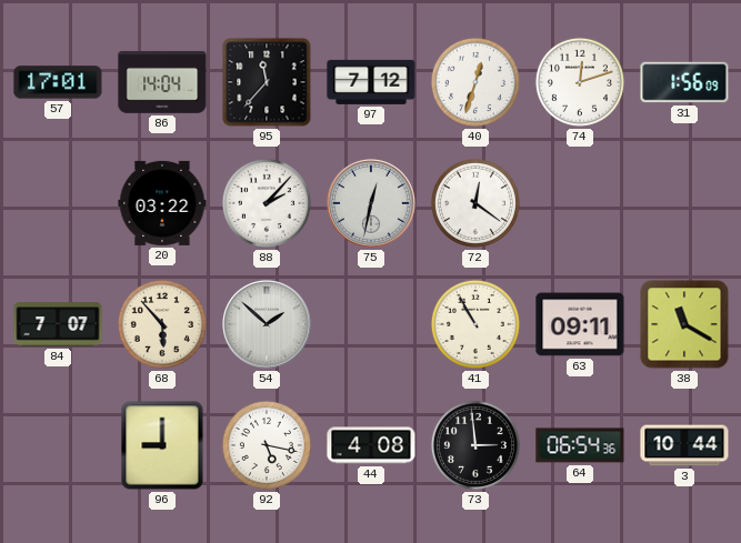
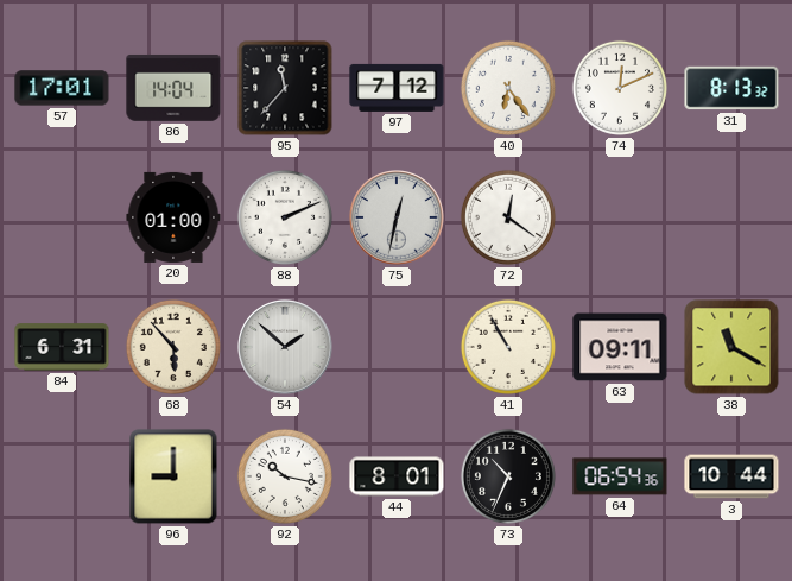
40: 12:33 -> 6:24
74: 12:12 -> 12:11
31: 1:56 -> 8:13
20: 03:22 -> 01:00
88: 2:07 -> 2:11
84: 7:07 -> 6:31
92: 5:17 -> 10:17
44: 4:08 -> 8:01
73: 2:59 -> 10:34
